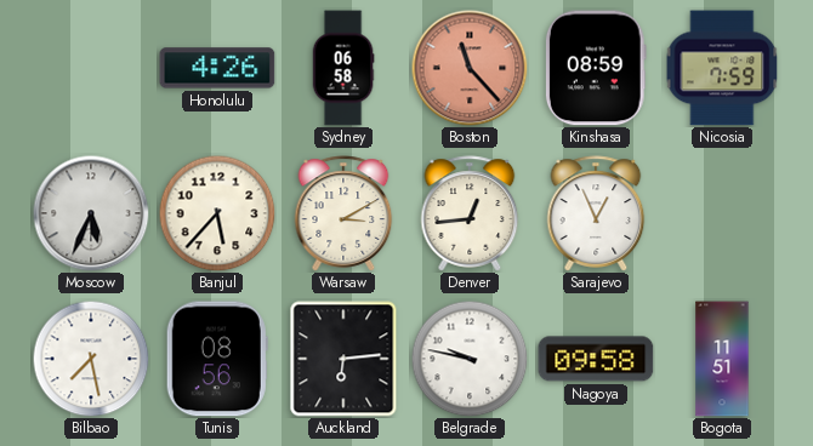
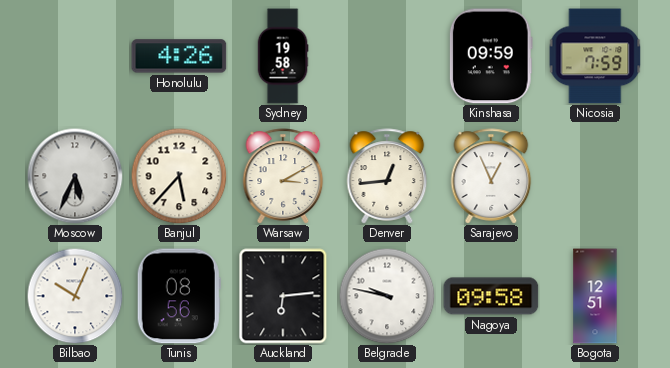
Sydney: 06:58 -> 19:58
Boston: 11:23 -> none
Kinshasa: 08:59 -> 09:59
Bilbao: 7:28 -> 10:04
Bogota: 11:51 -> 12:51
